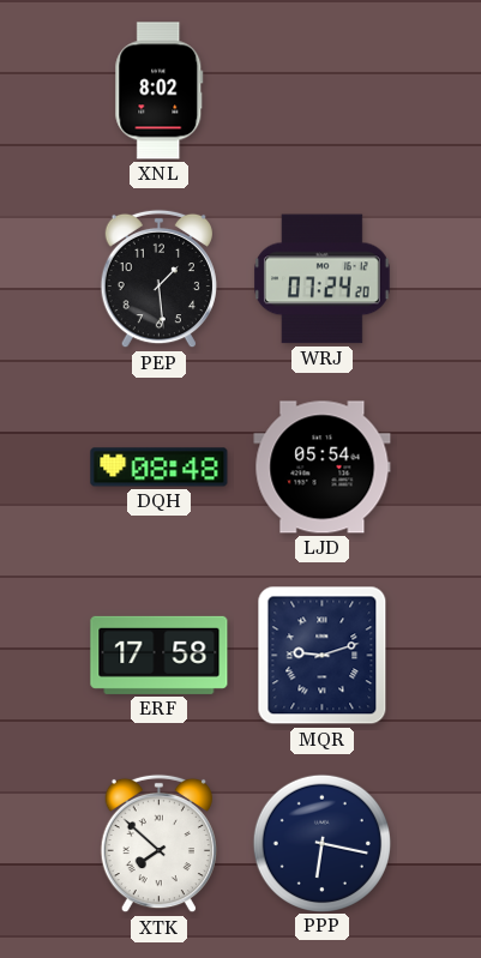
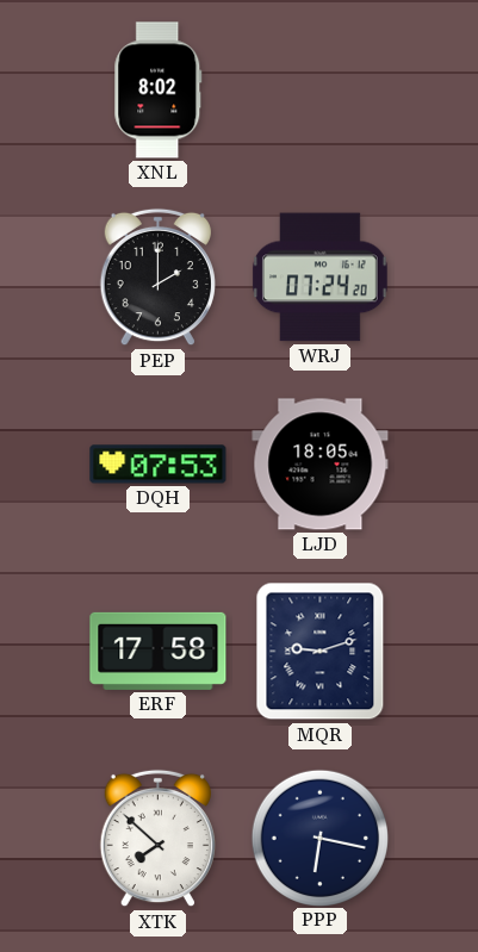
PEP: 1:29 -> 2:00
DQH: 08:48 -> 07:53
LJD: 05:54 -> 18:05
